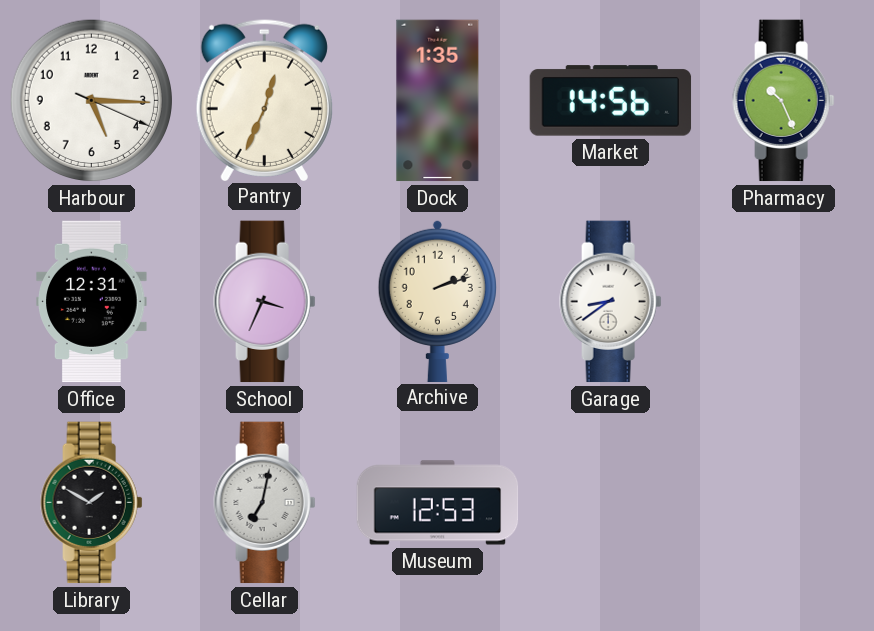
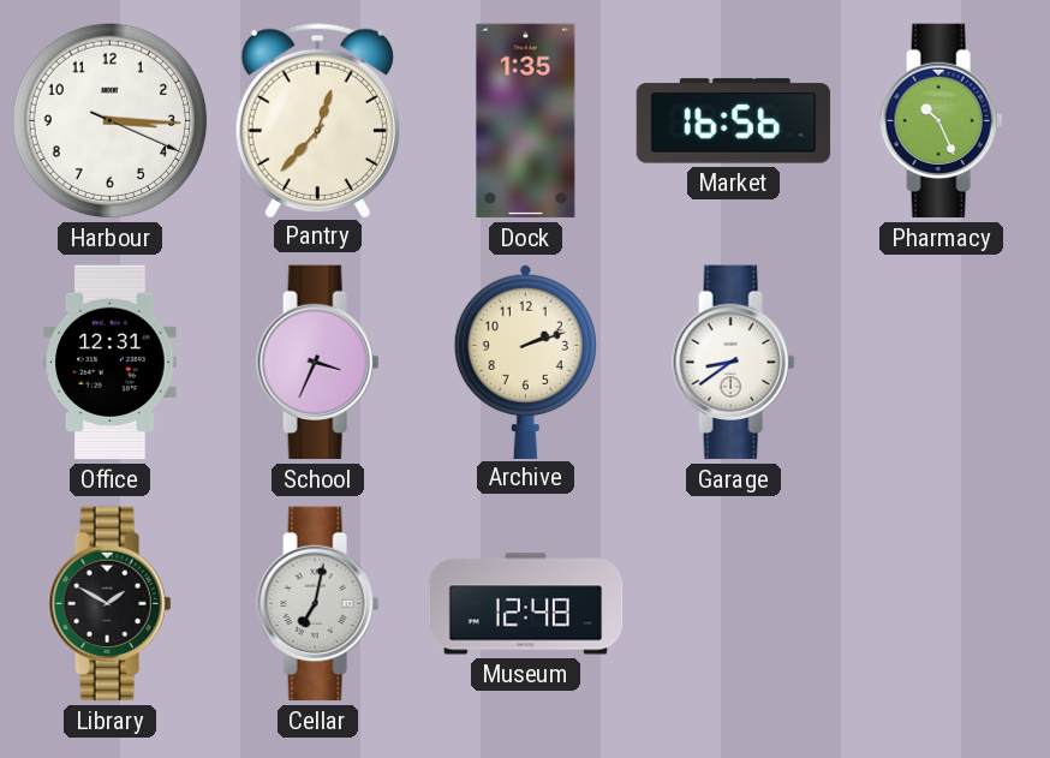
Harbour: 5:15 -> 3:15
Pantry: 12:34 -> 12:37
Market: 14:56 -> 16:56
Museum: 12:53 -> 12:48
